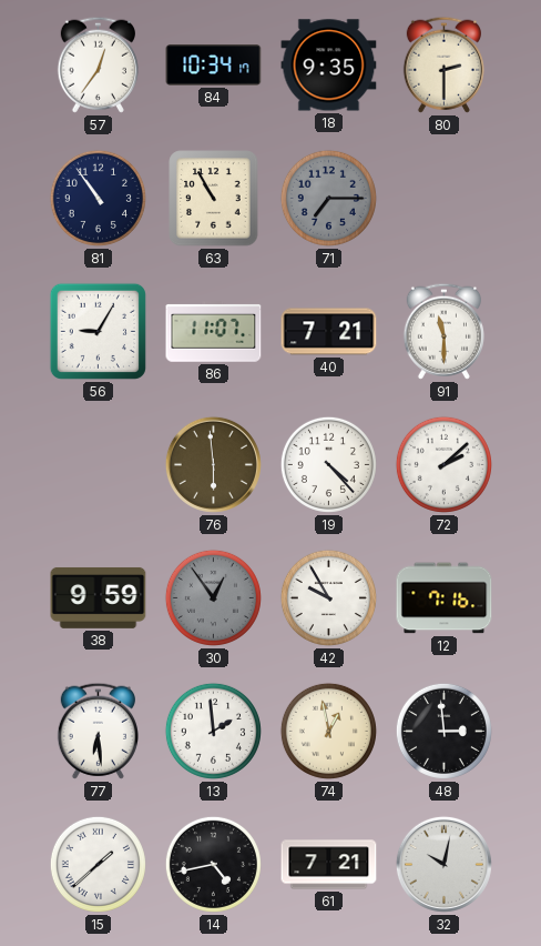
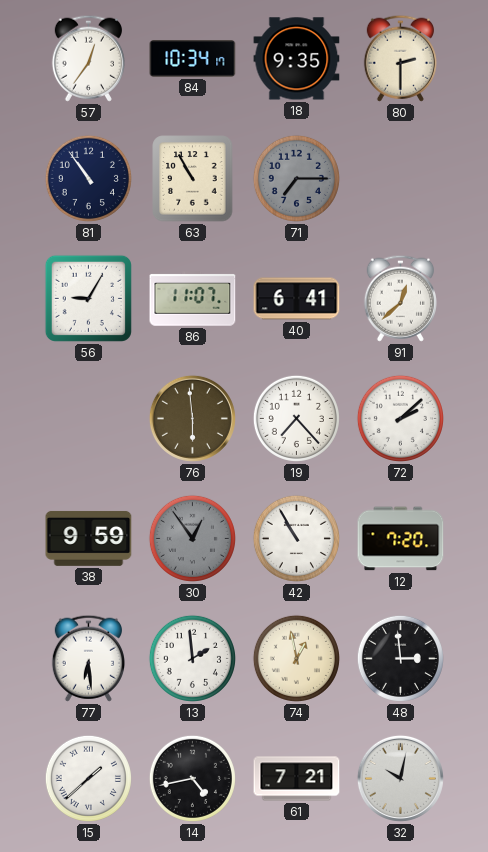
40: 7:21 -> 6:41
91: 11:30 -> 12:38
19: 4:23 -> 7:23
42: 9:55 -> 10:55
12: 7:16 -> 7:20
